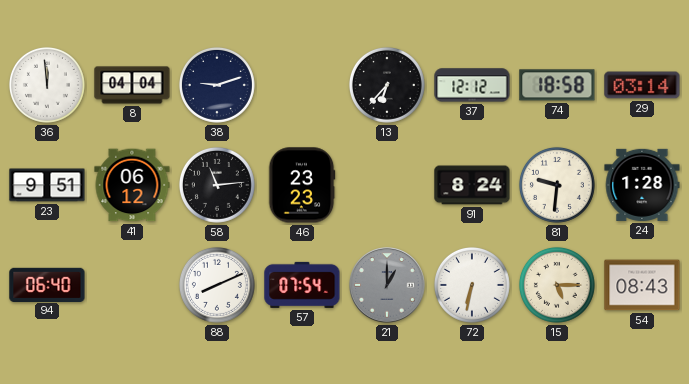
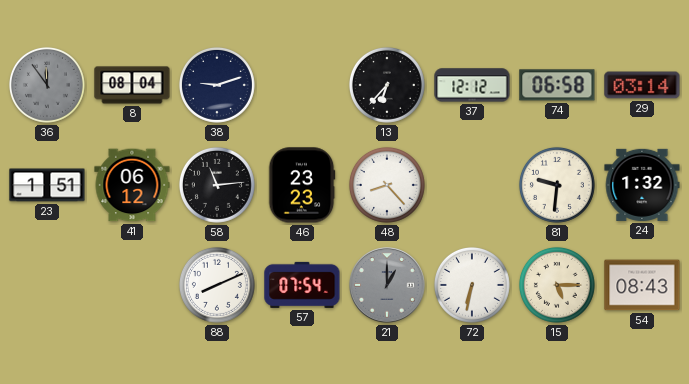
36: 11:59 -> 11:54
36 dial: white -> grey
8: 04:04 -> 08:04
74: 18:58 -> 06:58
23: 9:51 -> 1:51
48: none -> 8:23
91: 8:24 -> none
24: 1:28 -> 1:32
94: 06:40 -> none
